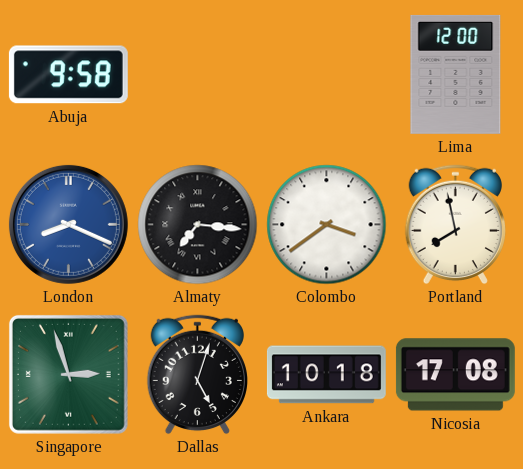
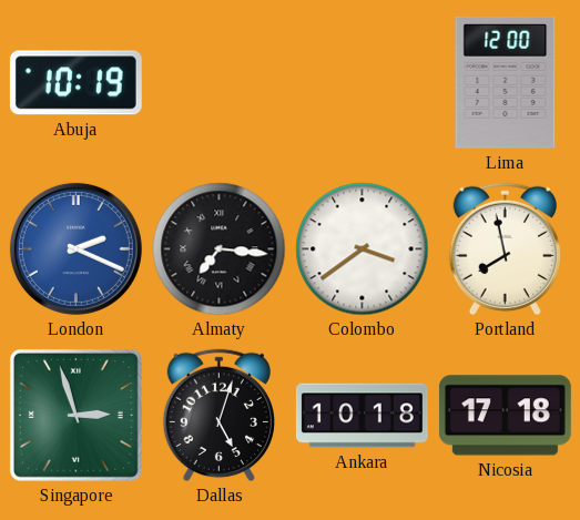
Abuja: 9:58 -> 10:19
London: 8:19 -> 2:19
Nicosia: 17:08 -> 17:18
